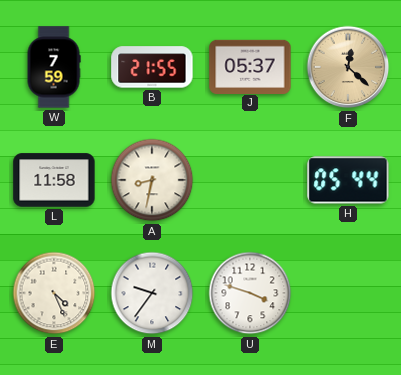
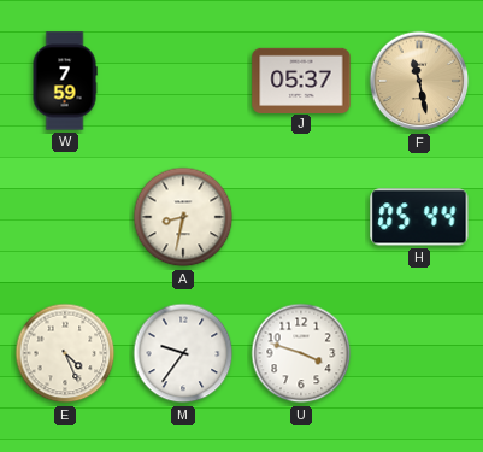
B: 21:55 -> none
F: 12:22 -> 11:28
L: 11:58 -> none
